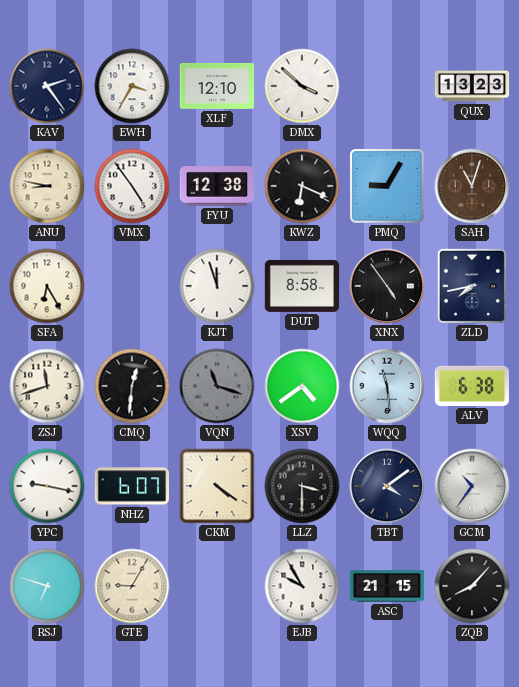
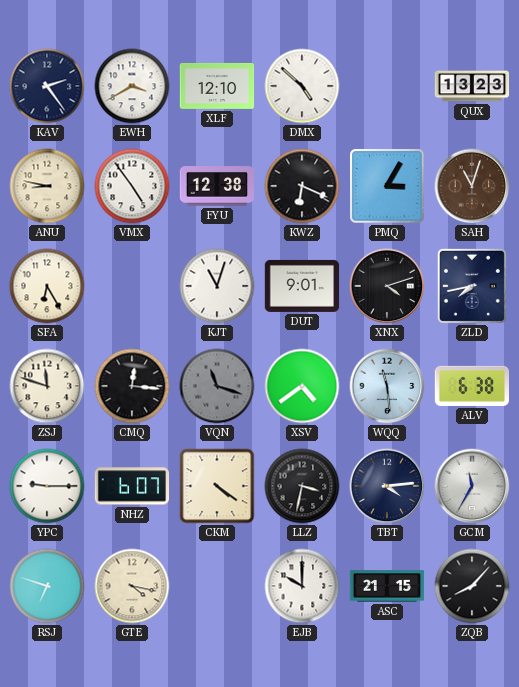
EWH: 3:35 -> 3:40
DMX: 3:52 -> 4:52
PMQ: 9:05 -> 3:05
KJT: 11:57 -> 11:03
DUT: 8:58 -> 9:01
XNX: 4:54 -> 4:12
ZSJ: 11:42 -> 11:48
CMQ: 12:31 -> 12:16
YPC: 9:17 -> 9:15
LLZ: 3:30 -> 3:32
TBT: 4:09 -> 4:14
GCM: 10:36 -> 11:35
GTE: 9:05 -> 4:17
EJB: 9:55 -> 10:00
